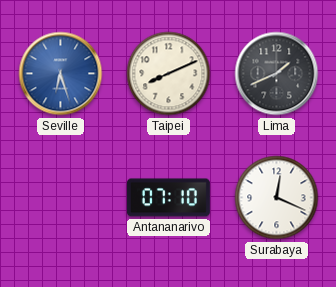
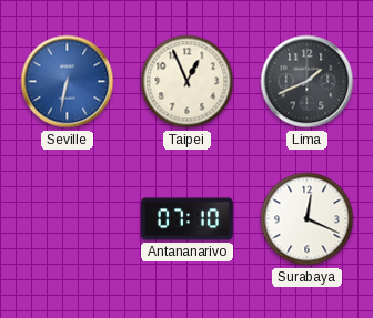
Seville: 6:27 -> 6:32
Taipei: 8:11 -> 12:56
